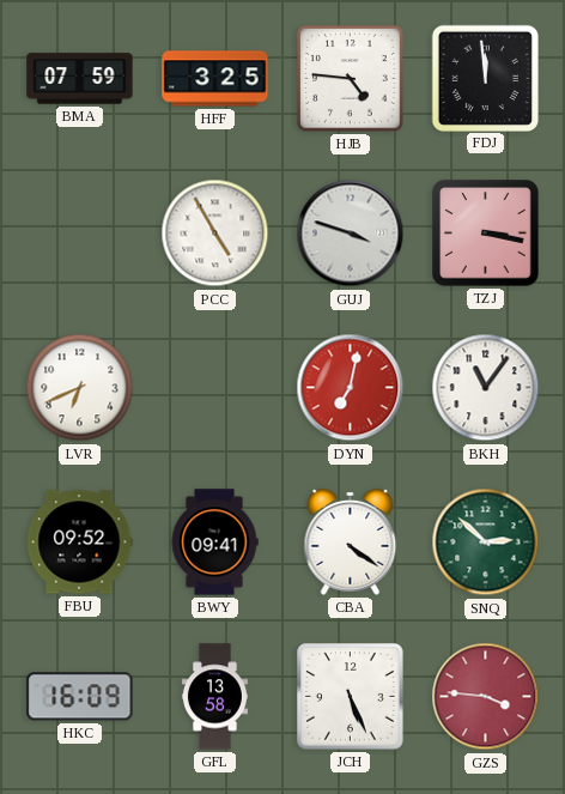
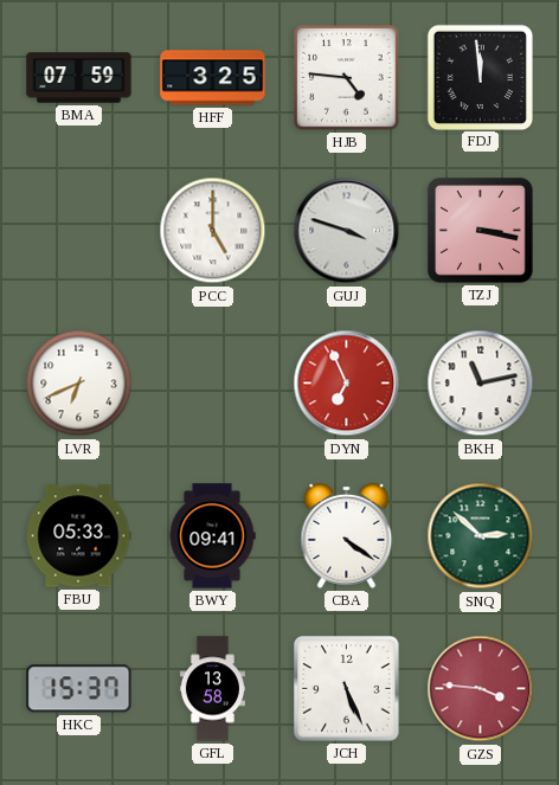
PCC: 4:55 -> 5:00
DYN: 7:02 -> 6:56
BKH: 11:06 -> 11:13
FBU: 09:52 -> 05:33
HKC: 16:09 -> 15:37
